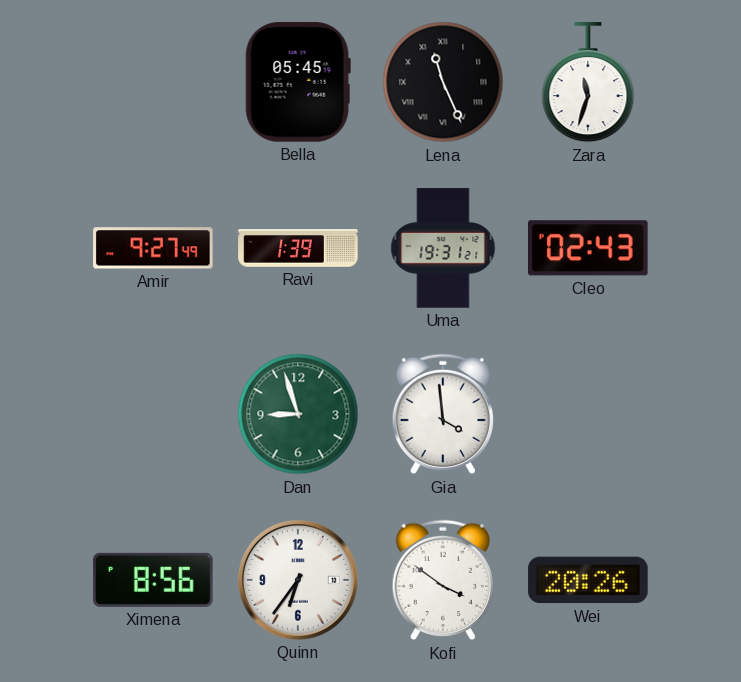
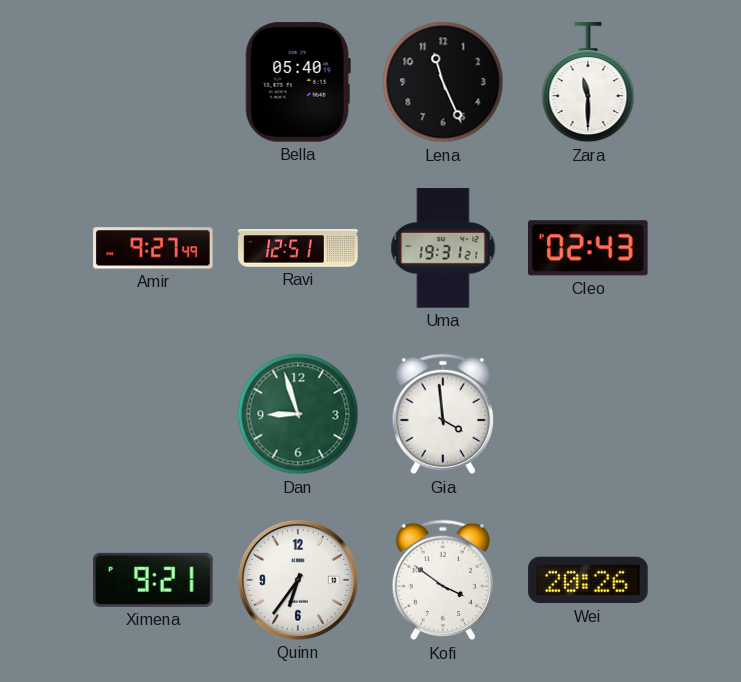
Bella: 05:45 -> 05:40
Lena numerals: Roman -> Arabic
Zara: 11:33 -> 11:30
Ravi: 1:39 -> 12:51
Ximena: 8:56 -> 9:21
